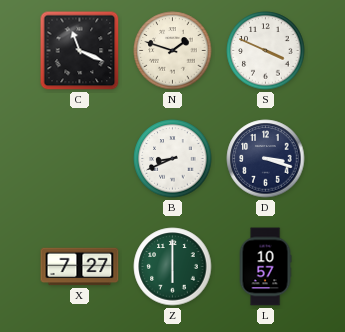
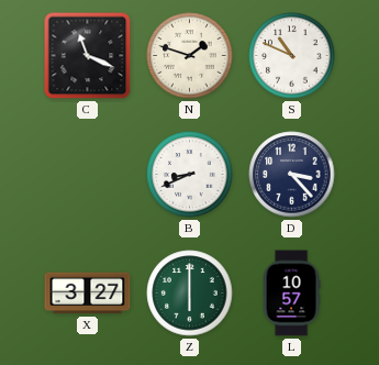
S: 3:49 -> 10:49
D: 3:18 -> 3:23
X: 7:27 -> 3:27
